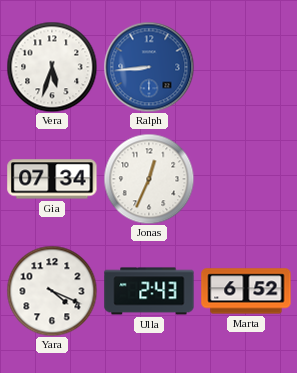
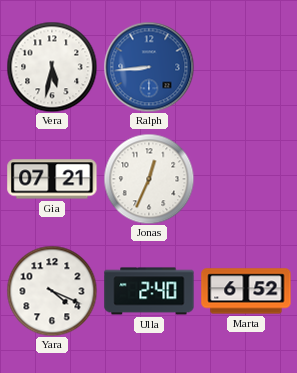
Vera: 5:33 -> 5:32
Gia: 07:34 -> 07:21
Ulla: 2:43 -> 2:40
